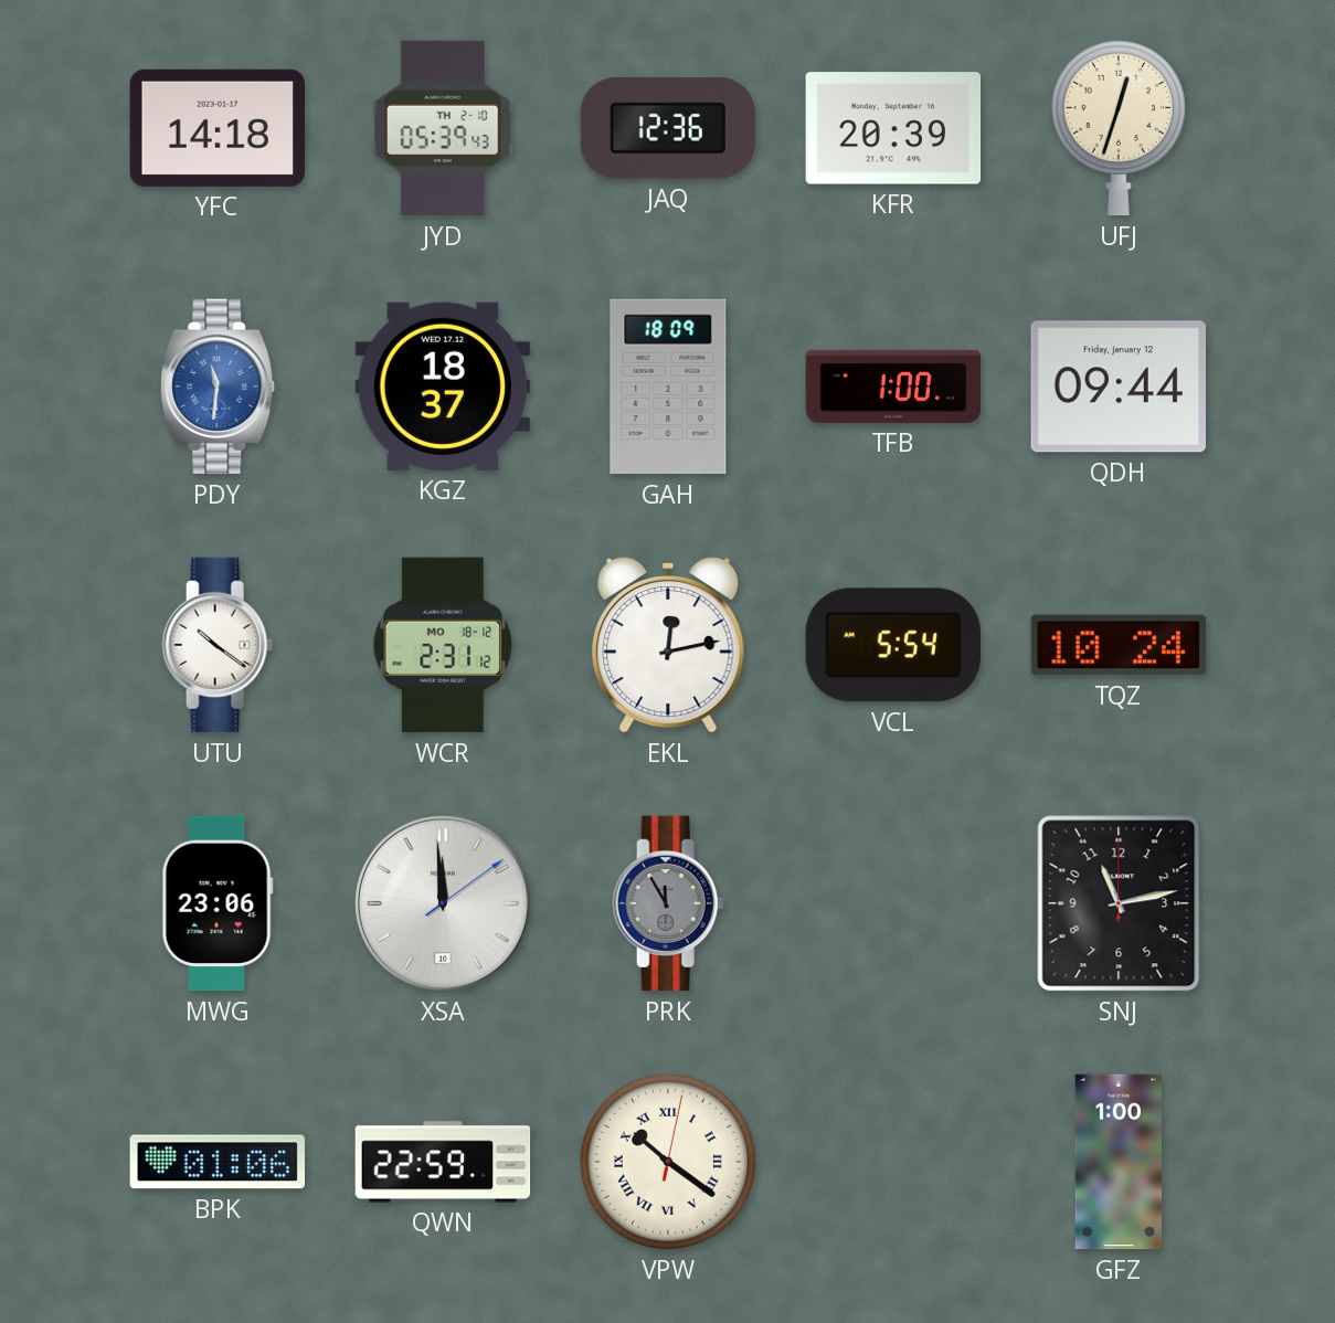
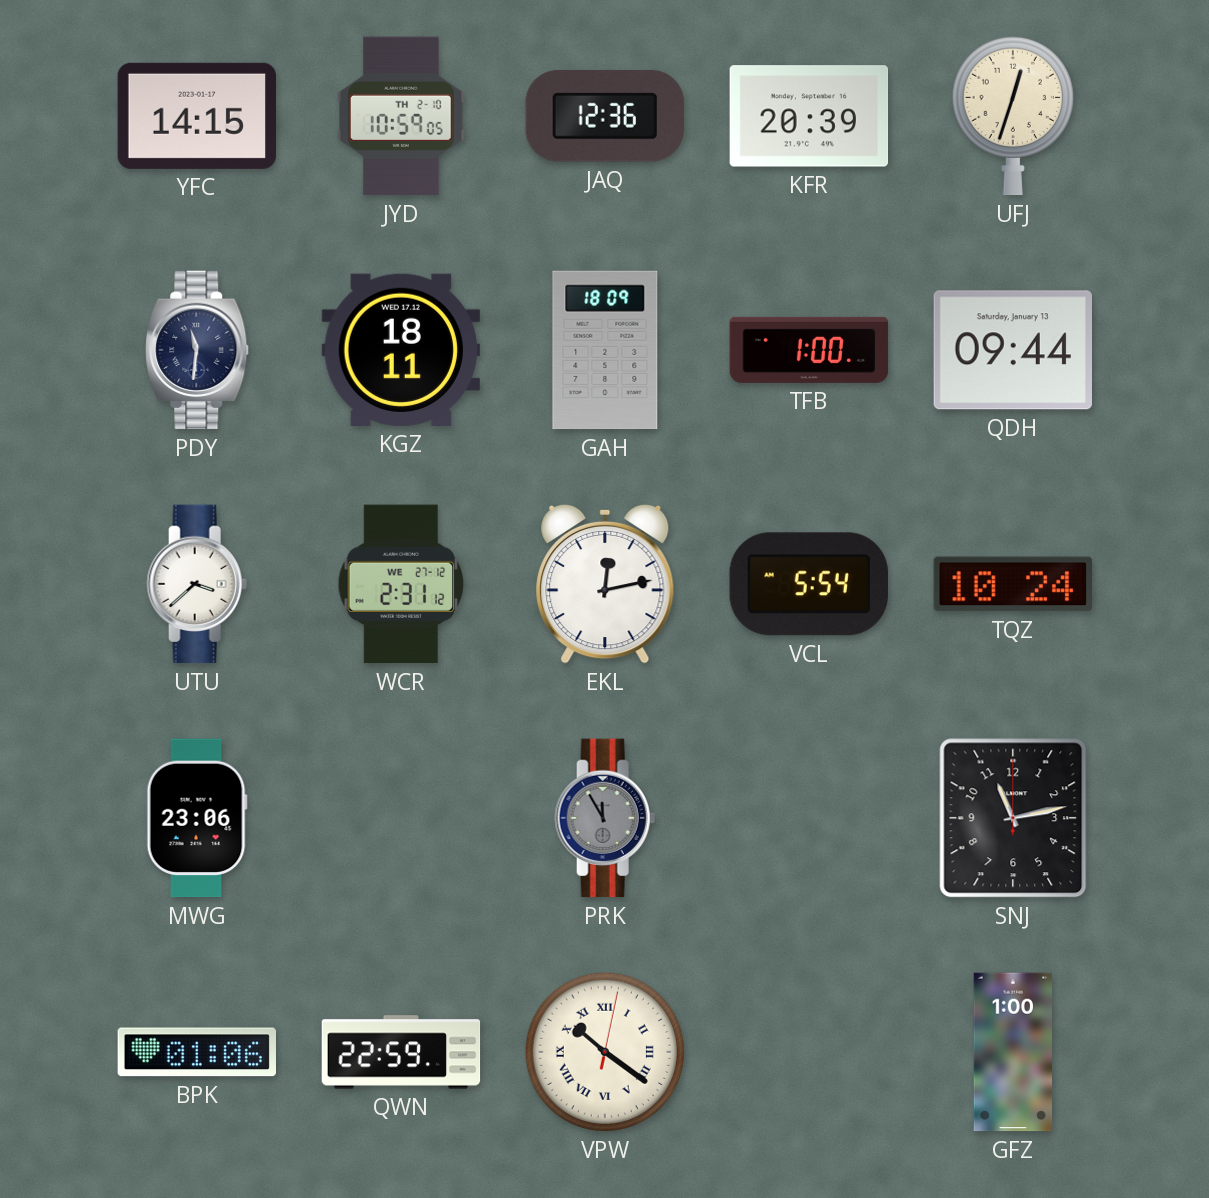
YFC: 14:18 -> 14:15
JYD: 05:39 -> 10:59
PDY dial: blue -> navy
KGZ: 18:37 -> 18:11
QDH date: Friday, January 12 -> Saturday, January 13
UTU: 10:21 -> 3:38
WCR date: MO 18-12 -> WE 27-12
XSA: 11:59 -> none
